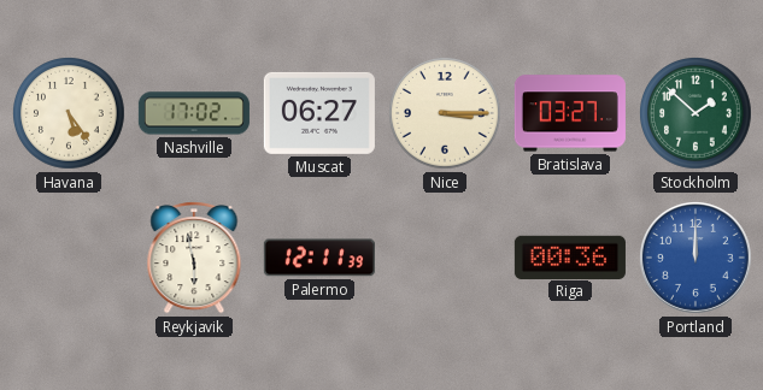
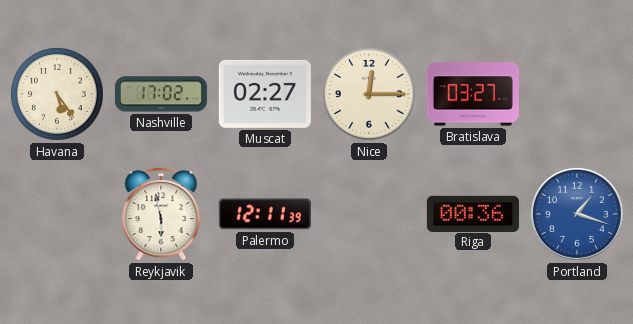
Muscat: 06:27 -> 02:27
Nice: 3:15 -> 12:15
Stockholm: 1:52 -> none
Portland: 12:00 -> 1:18
